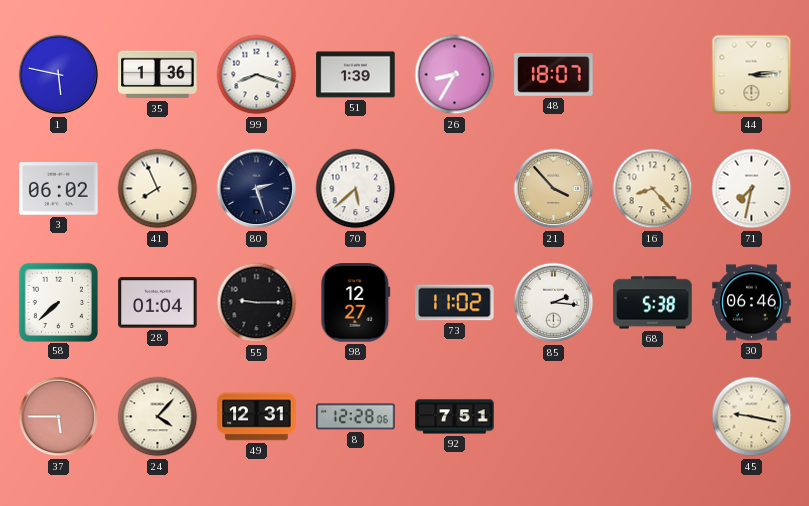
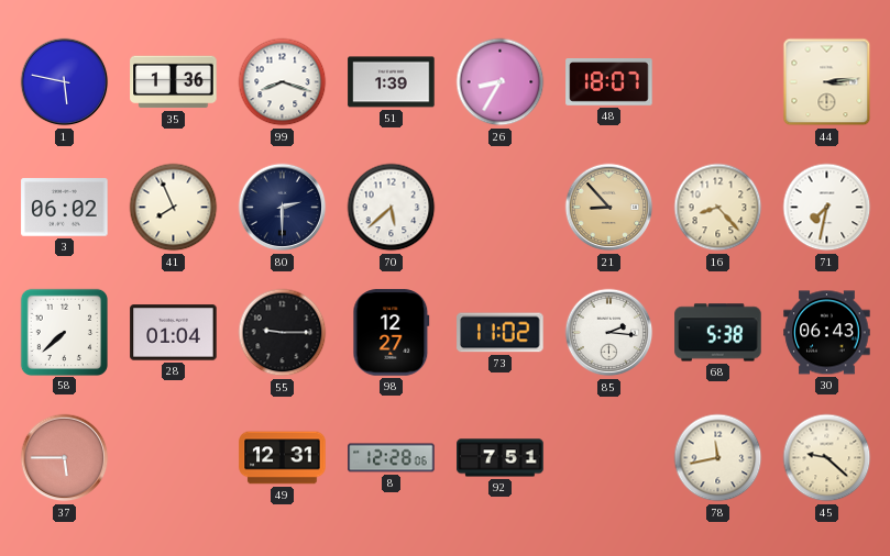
80: 2:27 -> 2:30
21: 3:53 -> 8:53
30: 06:46 -> 06:43
24: 4:07 -> none
78: none -> 11:43
45: 9:17 -> 9:22
